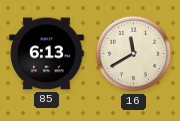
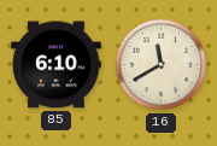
85: 6:13 -> 6:10
